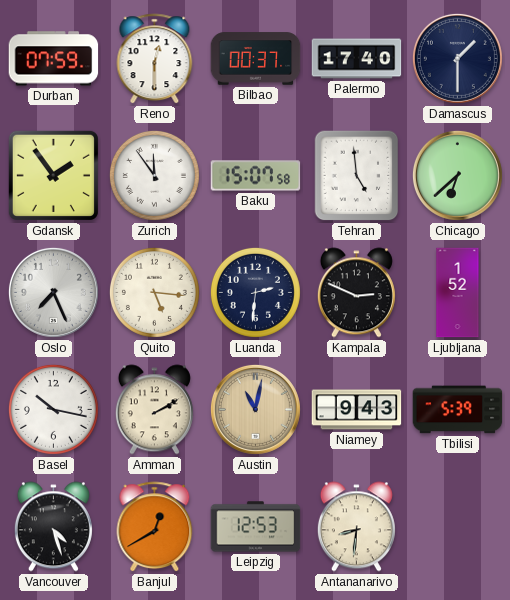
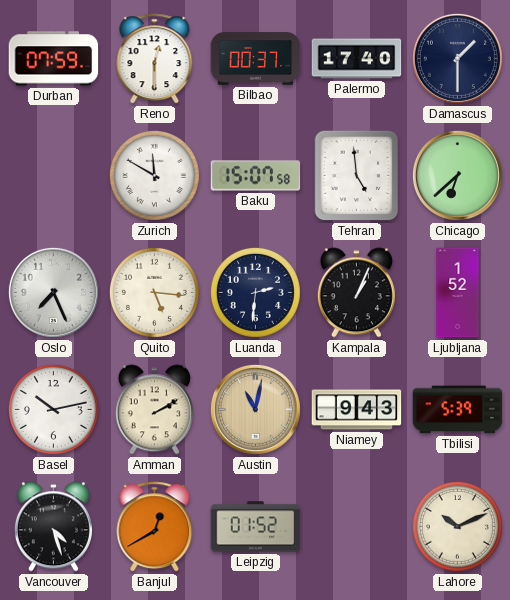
Gdansk: 1:54 -> none
Zurich: 11:54 -> 11:50
Kampala: 2:49 -> 1:04
Basel: 10:17 -> 10:13
Leipzig: 12:53 -> 01:52
Antananarivo: 8:31 -> none
Lahore: none -> 10:11
